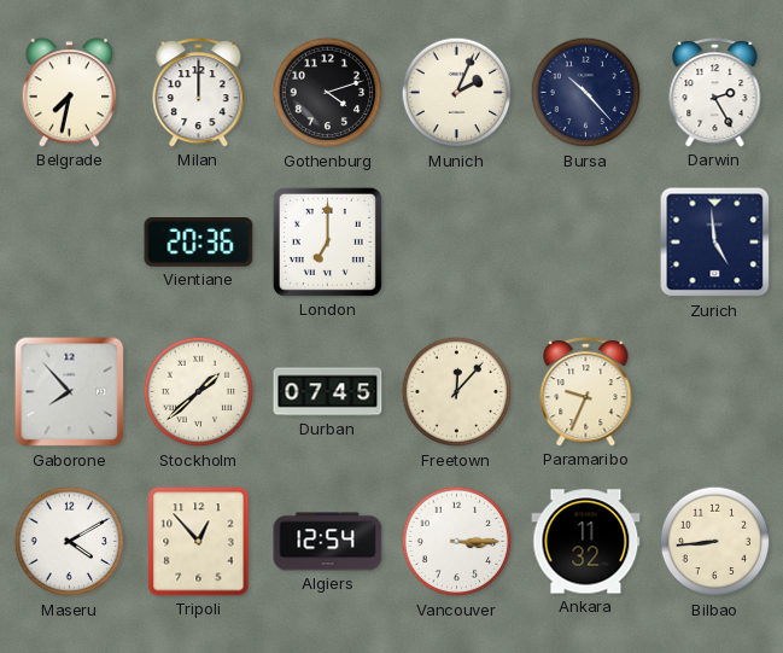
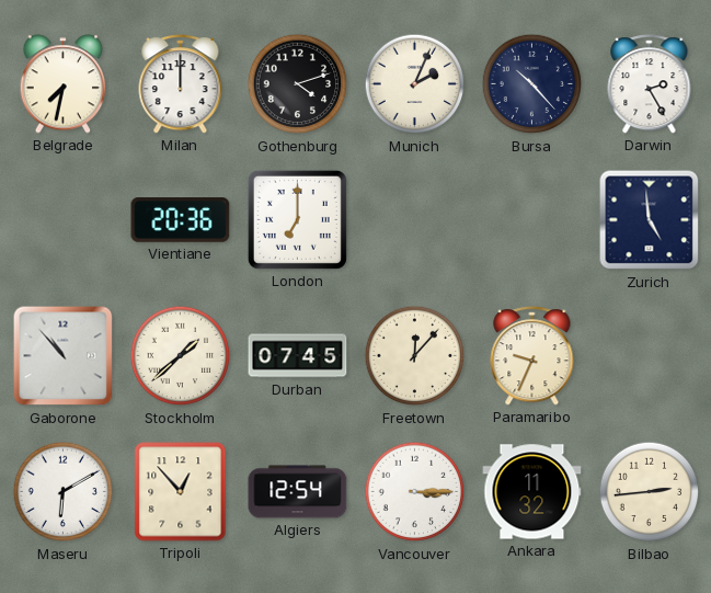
Gaborone: 7:53 -> 10:53
Maseru: 4:10 -> 6:10
Bilbao: 8:44 -> 2:44
